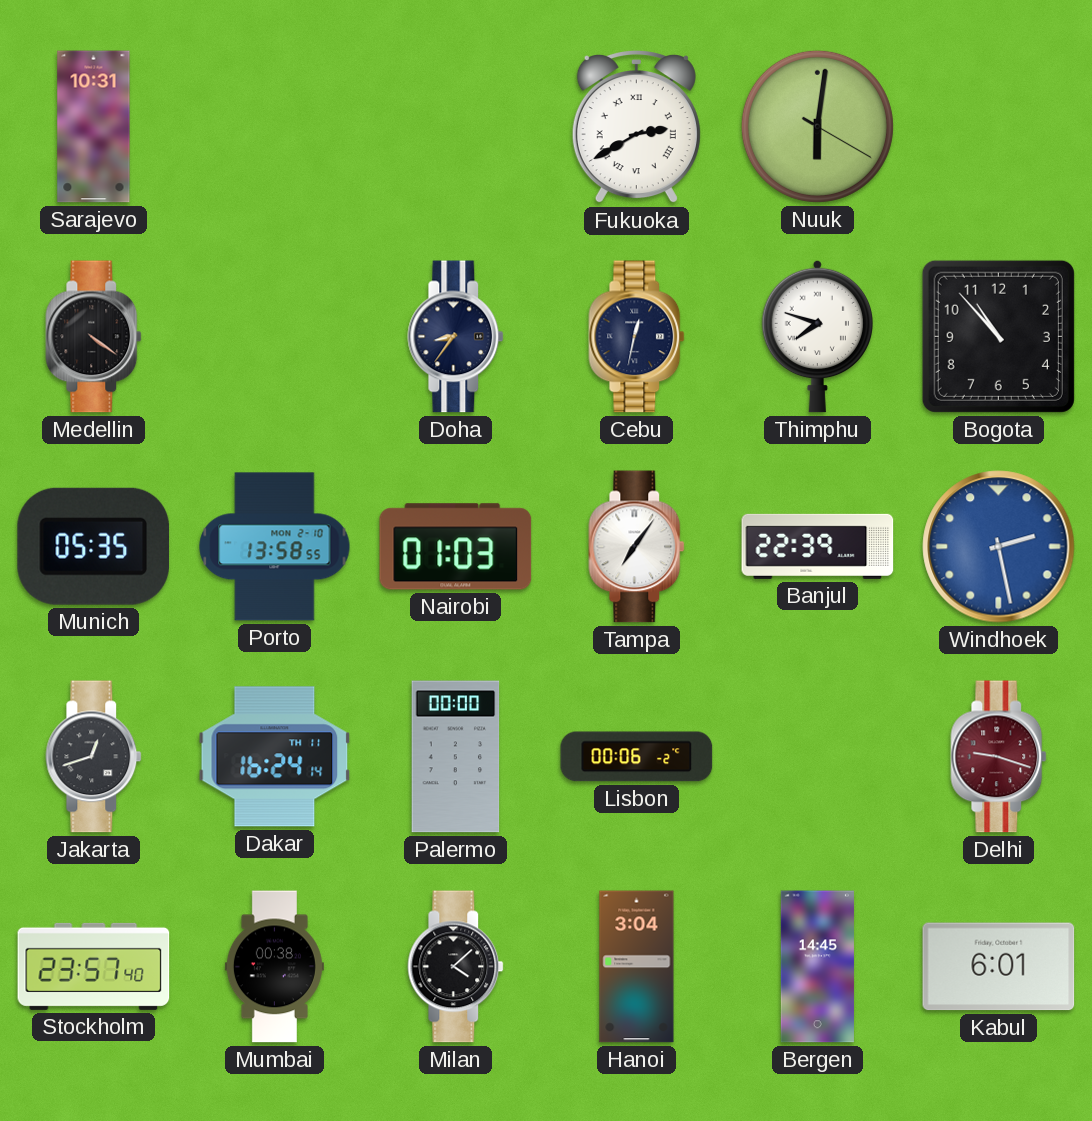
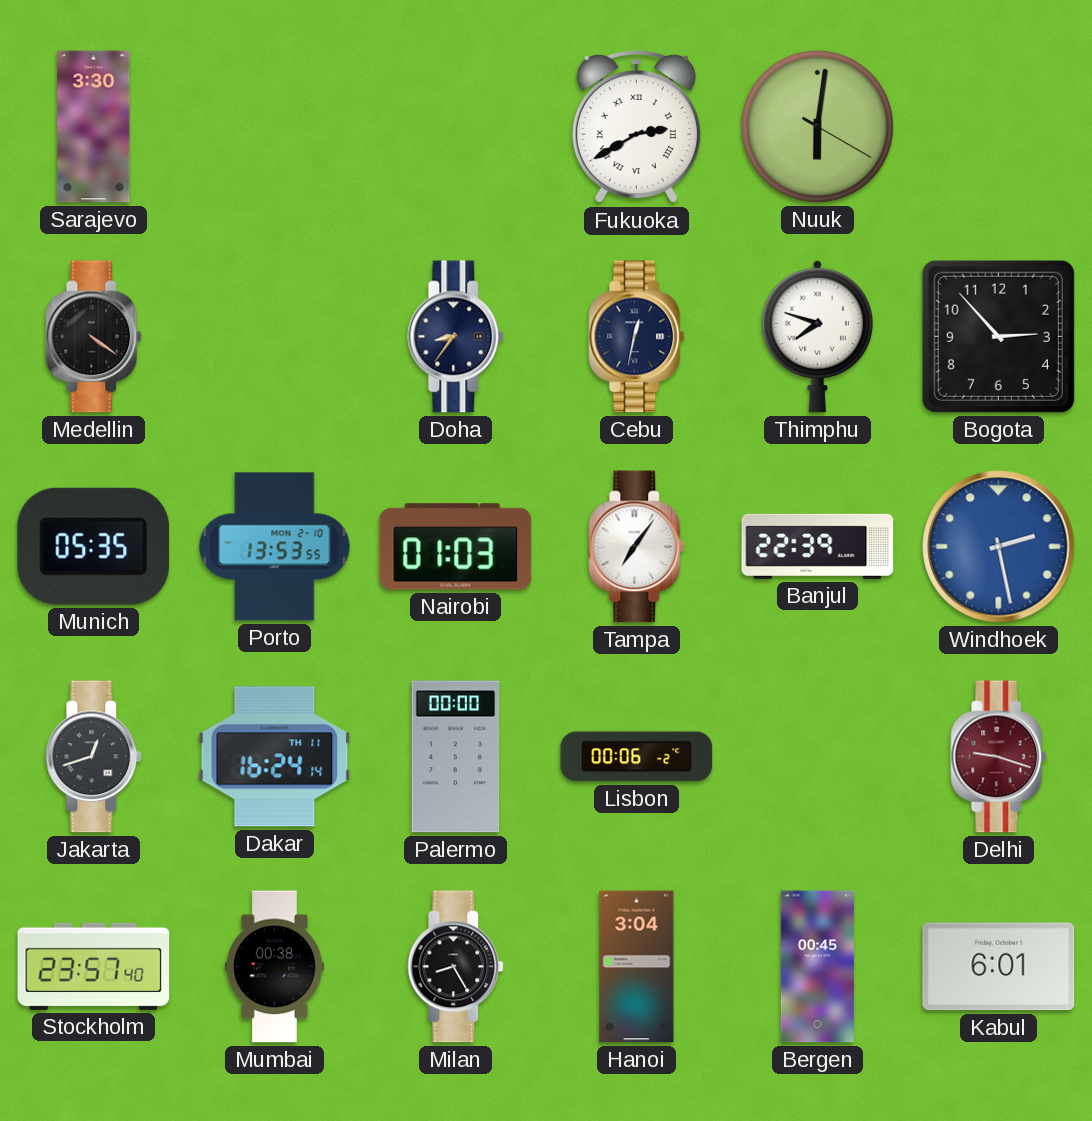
Sarajevo: 10:31 -> 3:30
Bogota: 10:53 -> 2:53
Porto: 13:58 -> 13:53
Milan: 4:08 -> 8:25
Bergen: 14:45 -> 00:45
